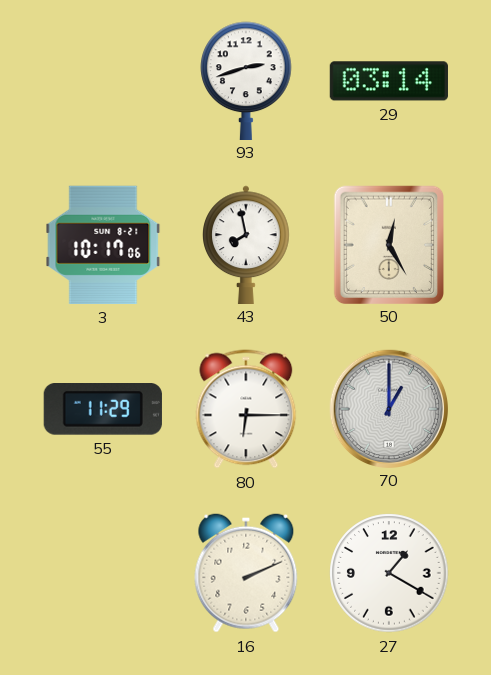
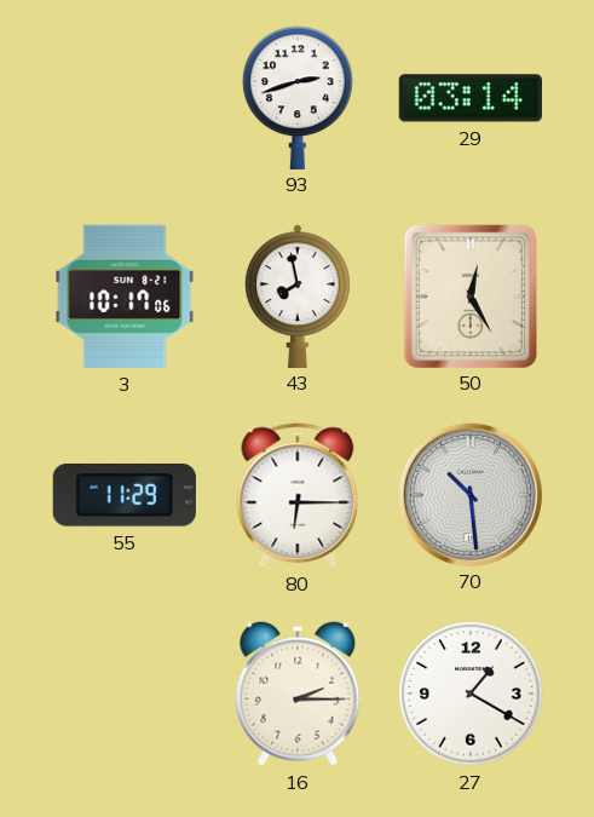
70: 1:00 -> 10:29
16: 2:11 -> 2:15
